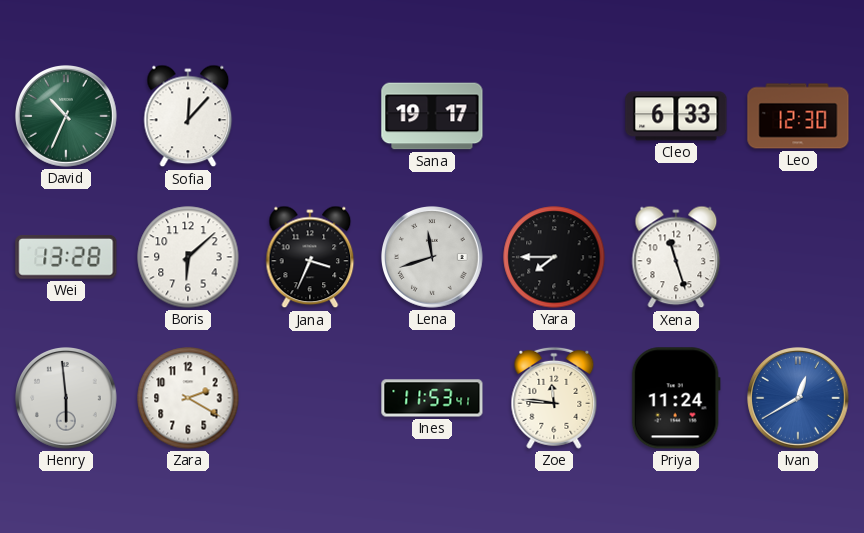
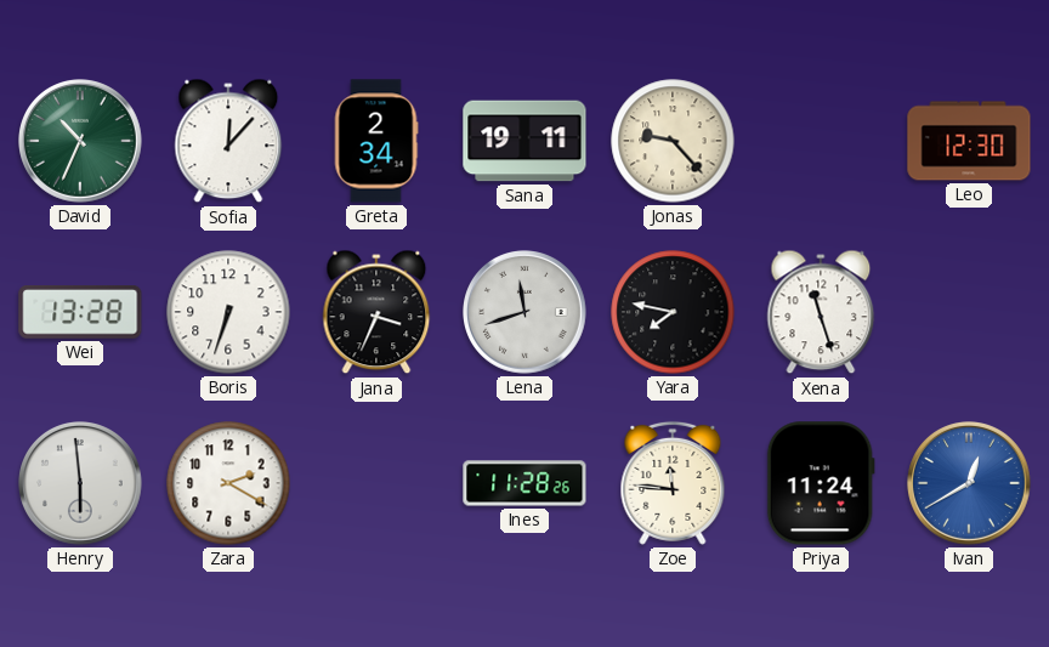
Greta: none -> 2:34
Sana: 19:17 -> 19:11
Jonas: none -> 9:23
Cleo: 6:33 -> none
Boris: 6:08 -> 6:33
Yara: 7:45 -> 7:47
Ines: 11:53 -> 11:28
